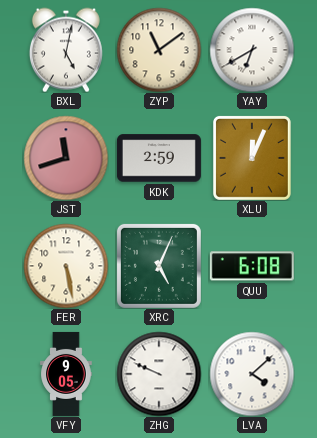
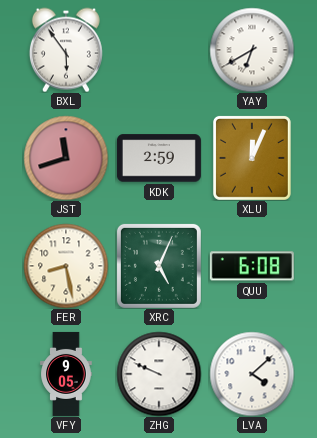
BXL: 5:02 -> 5:54
ZYP: 11:09 -> none
FER: 5:28 -> 8:28
